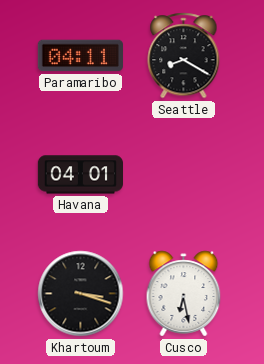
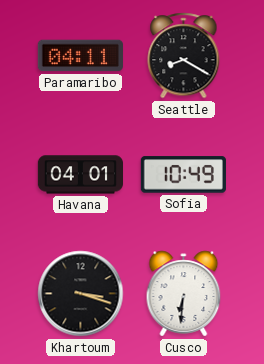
Sofia: none -> 10:49
Cusco: 6:28 -> 6:31
